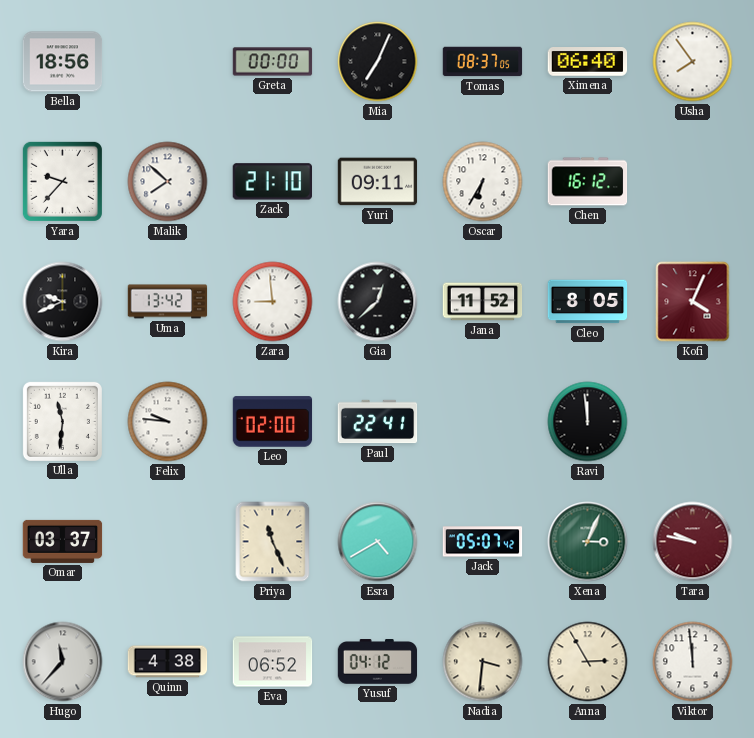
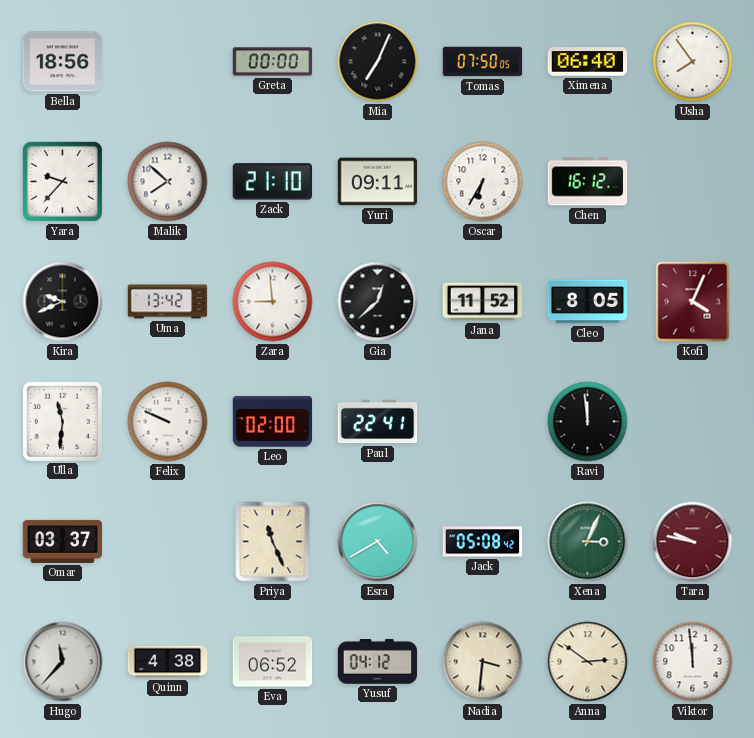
Tomas: 08:37 -> 07:50
Felix: 9:46 -> 9:49
Jack: 05:07 -> 05:08
Anna: 2:55 -> 2:51
